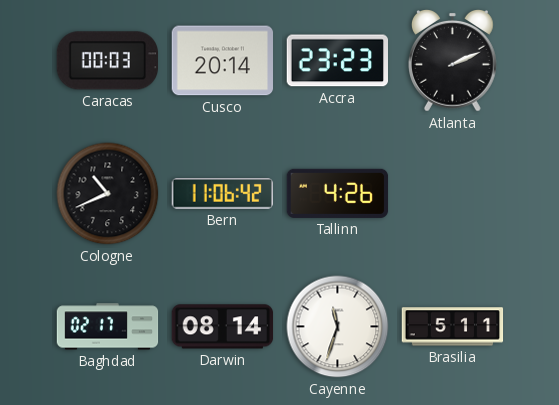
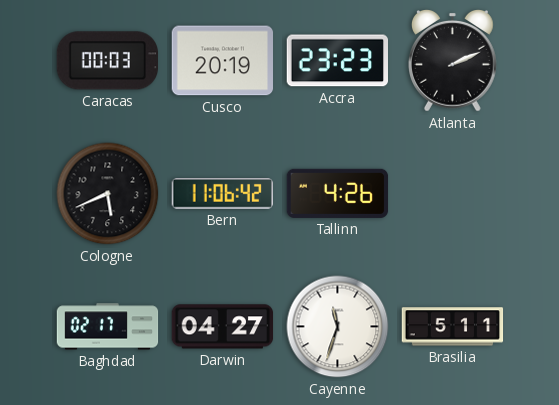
Cusco: 20:14 -> 20:19
Cologne: 10:41 -> 5:41
Darwin: 08:14 -> 04:27
